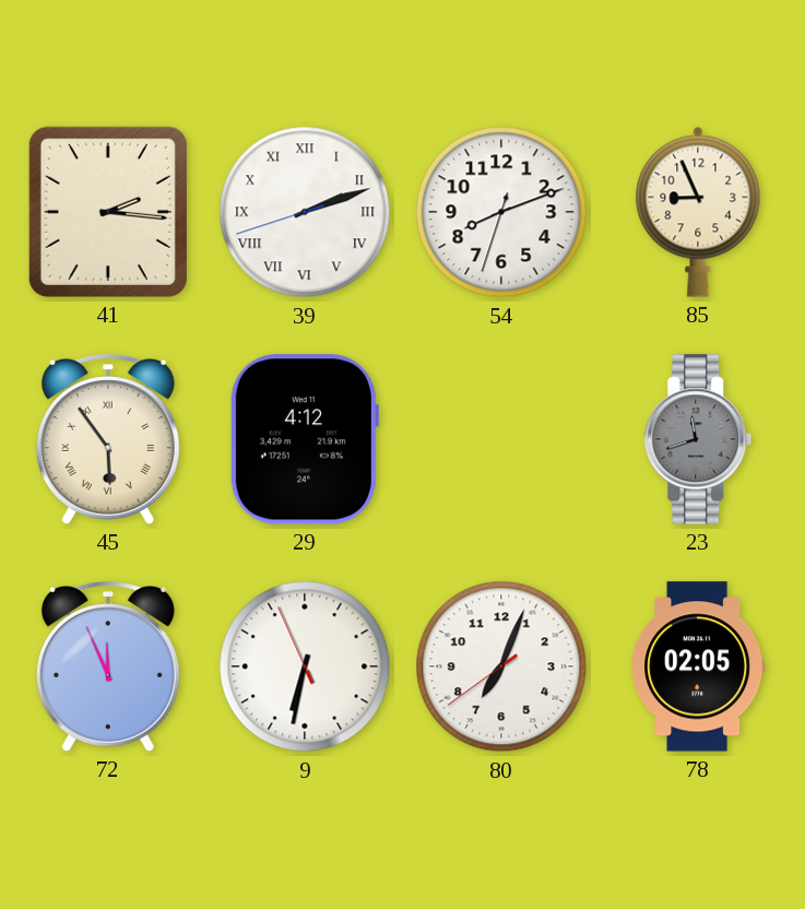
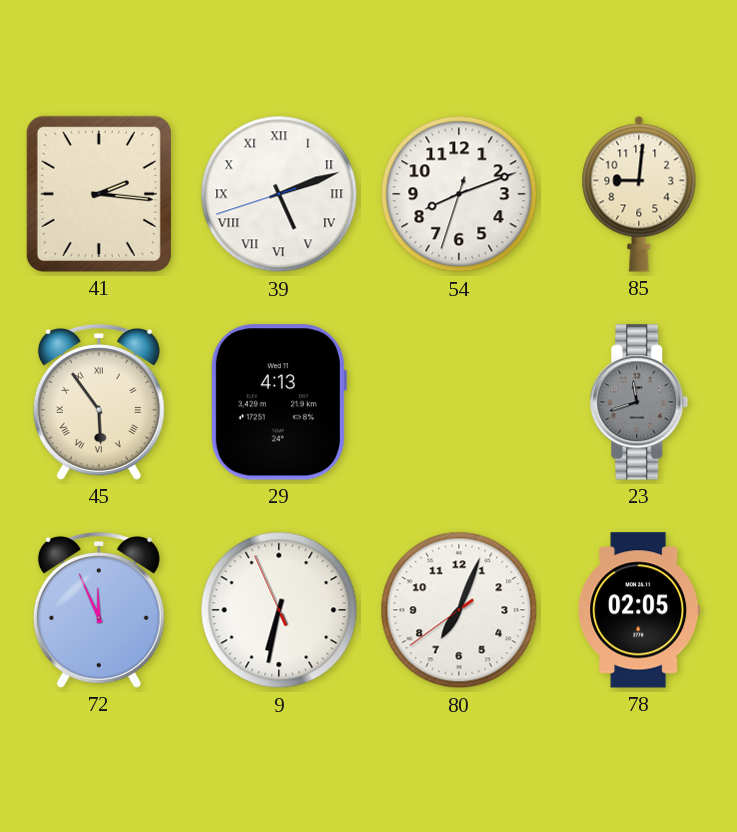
39: 2:11 -> 5:11
85: 8:56 -> 9:01
29: 4:12 -> 4:13
